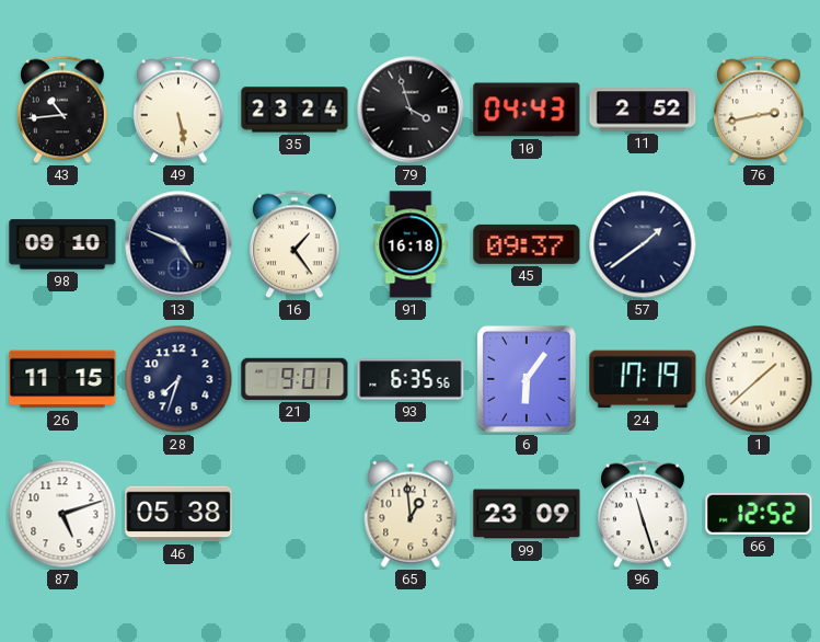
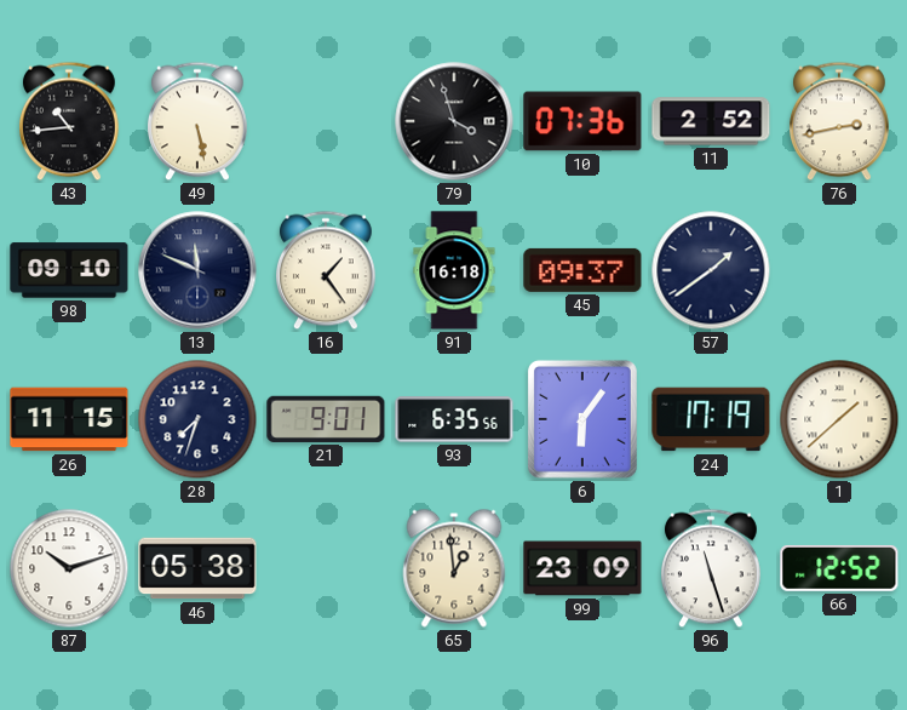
35: 23:24 -> none
10: 04:43 -> 07:36
13: 4:49 -> 11:49
87: 5:12 -> 10:12
